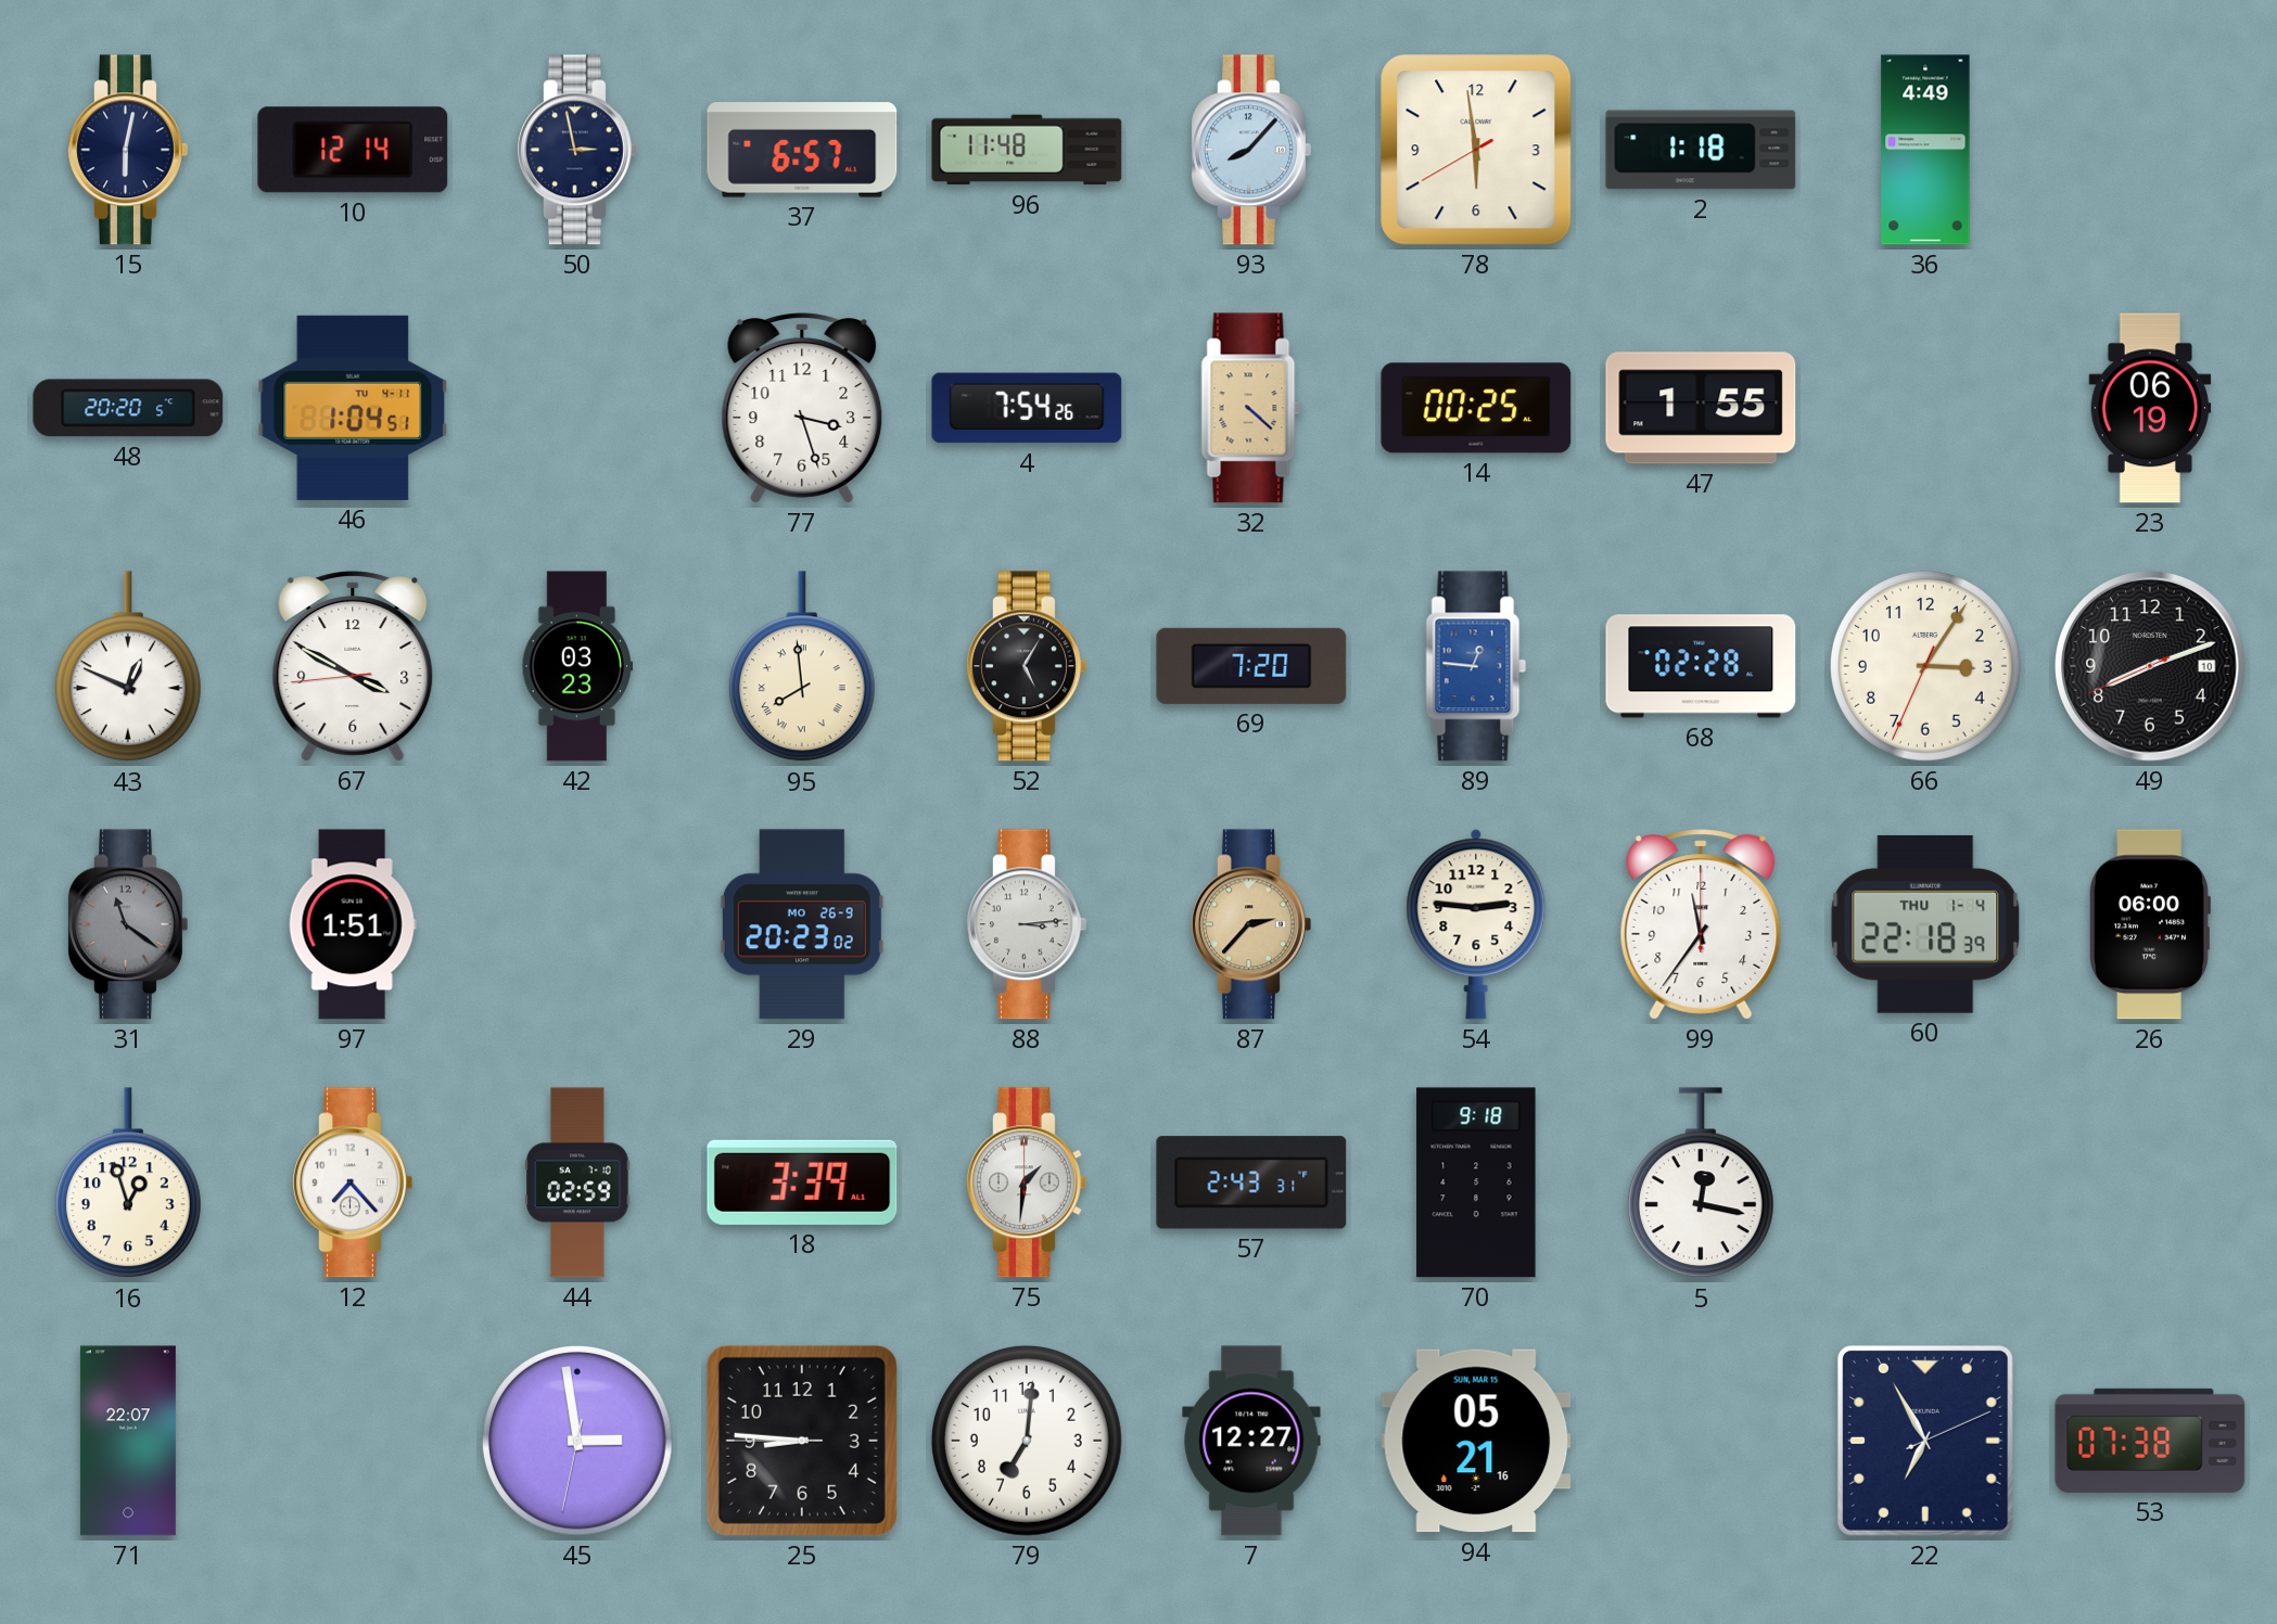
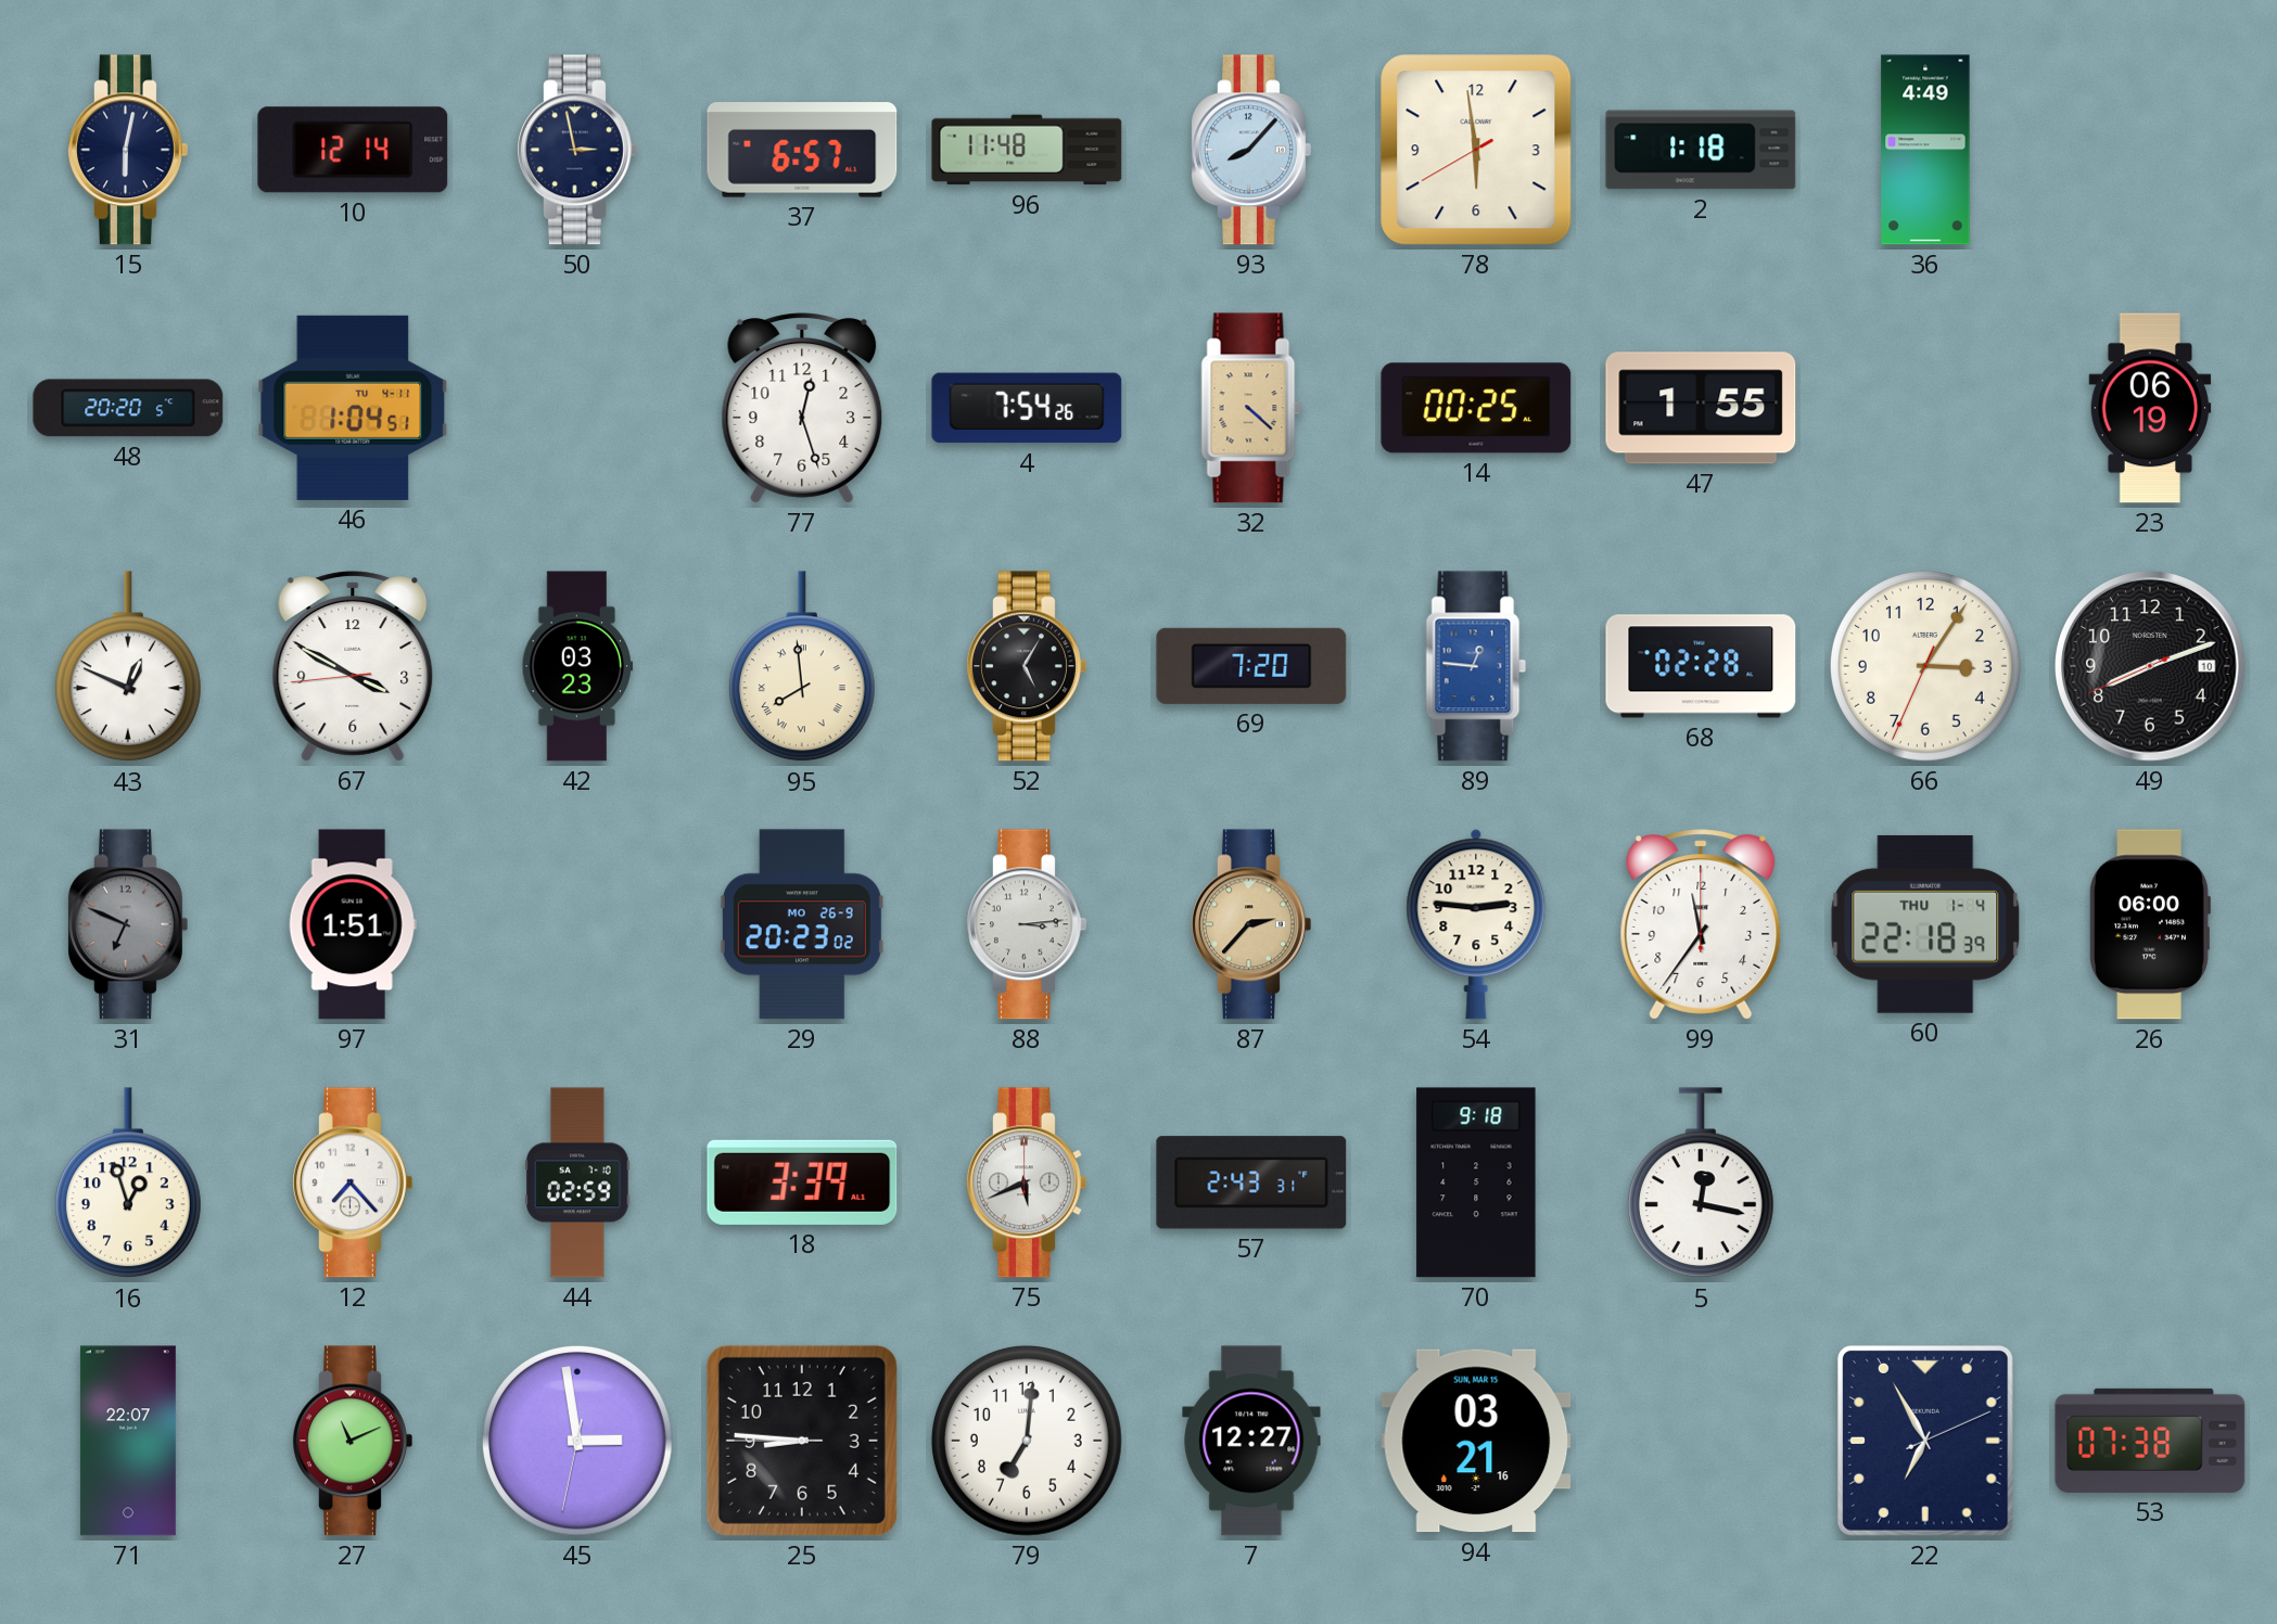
77: 3:27 -> 12:27
31: 11:21 -> 6:49
75: 1:31 -> 5:41
27: none -> 11:11
94: 05:21 -> 03:21
